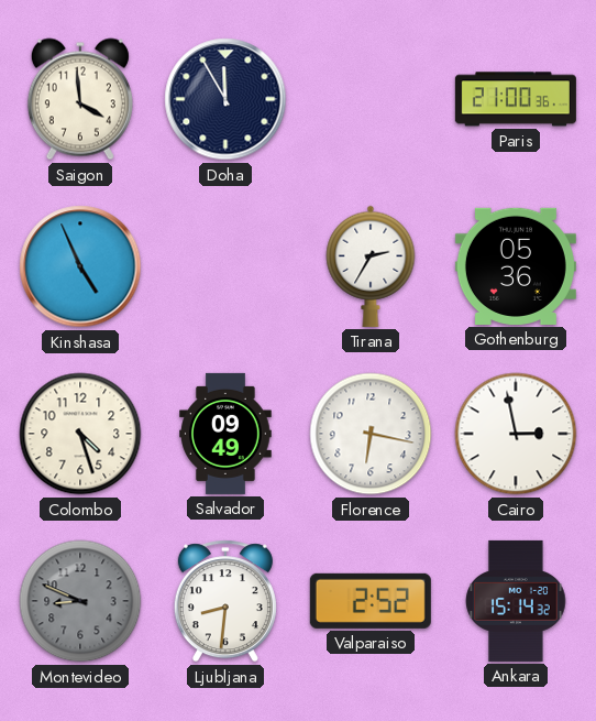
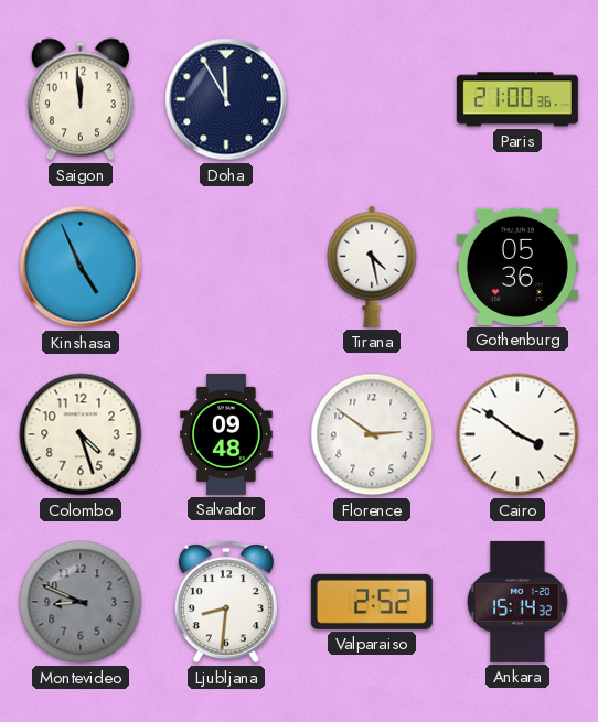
Saigon: 3:59 -> 11:59
Tirana: 2:35 -> 4:28
Salvador: 09:49 -> 09:48
Florence: 6:17 -> 2:51
Cairo: 2:58 -> 3:51
